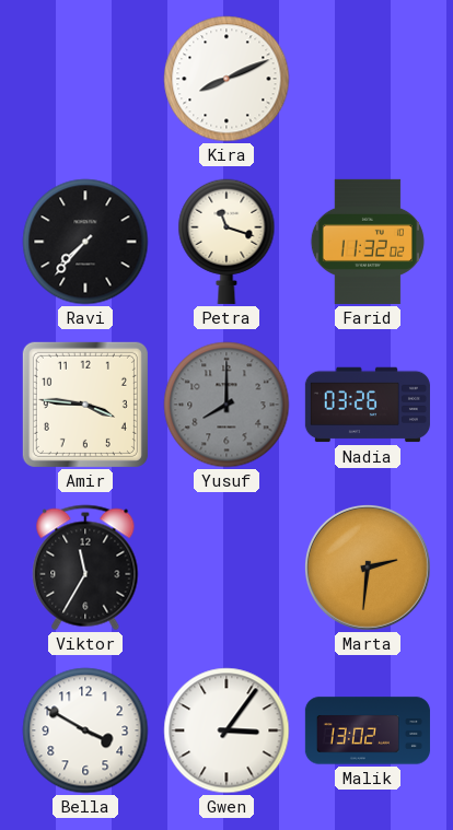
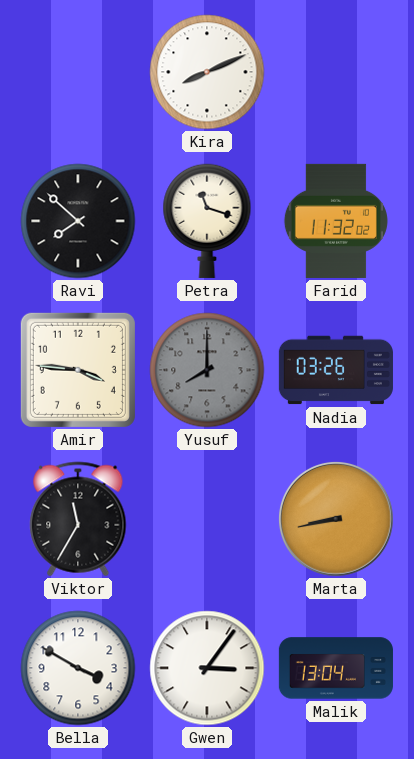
Ravi: 7:37 -> 7:52
Marta: 2:31 -> 8:43
Malik: 13:02 -> 13:04
